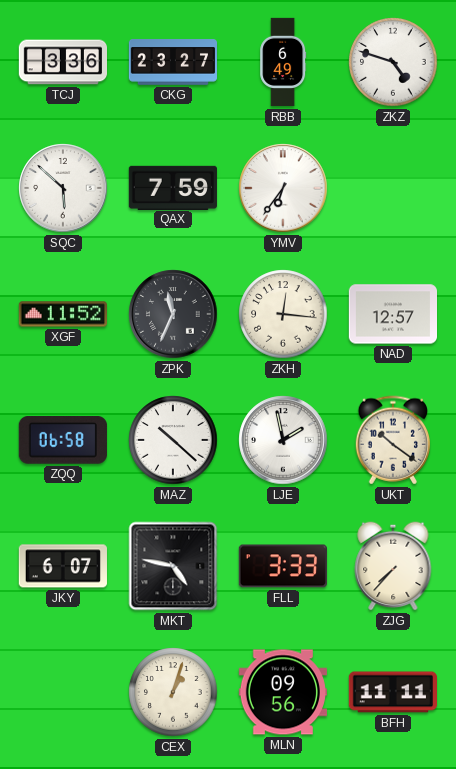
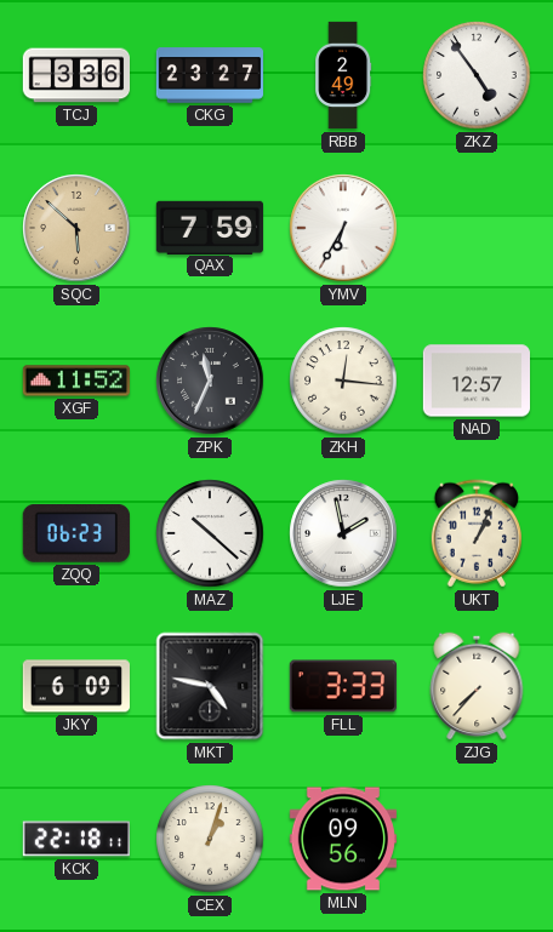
RBB: 6:49 -> 2:49
ZKZ: 4:48 -> 4:54
SQC dial: white -> champagne
YMV: 6:36 -> 6:35
ZQQ: 06:58 -> 06:23
UKT: 10:21 -> 1:04
JKY: 6:07 -> 6:09
KCK: none -> 22:18
BFH: 11:11 -> none
